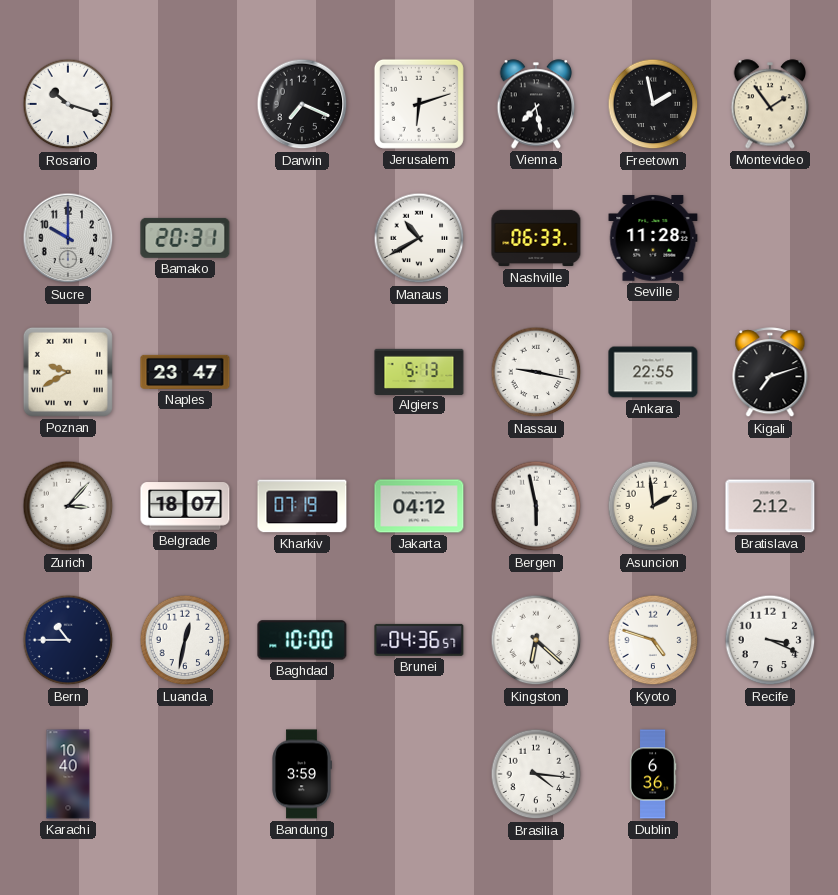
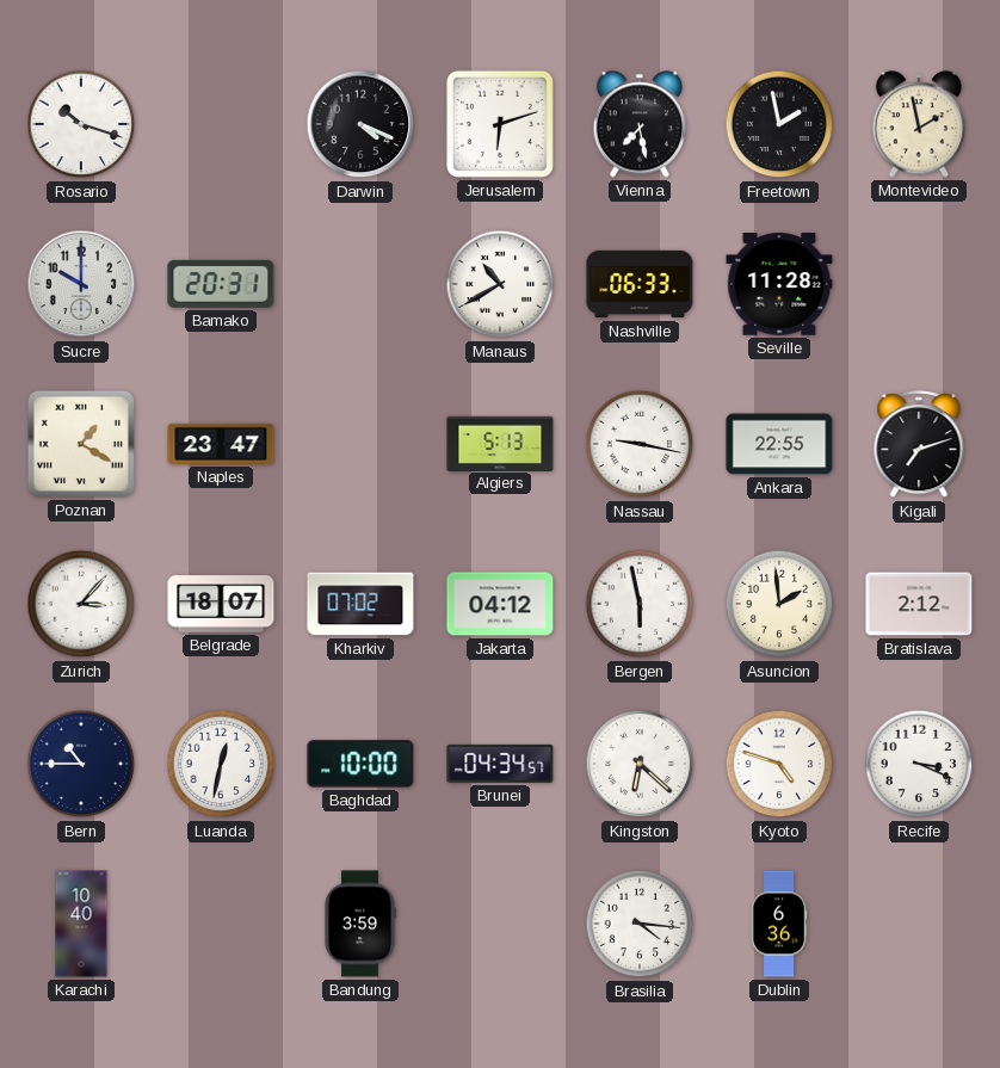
Darwin: 7:19 -> 4:19
Montevideo: 1:54 -> 1:58
Poznan: 9:40 -> 1:20
Kharkiv: 07:19 -> 07:02
Brunei: 04:36 -> 04:34
